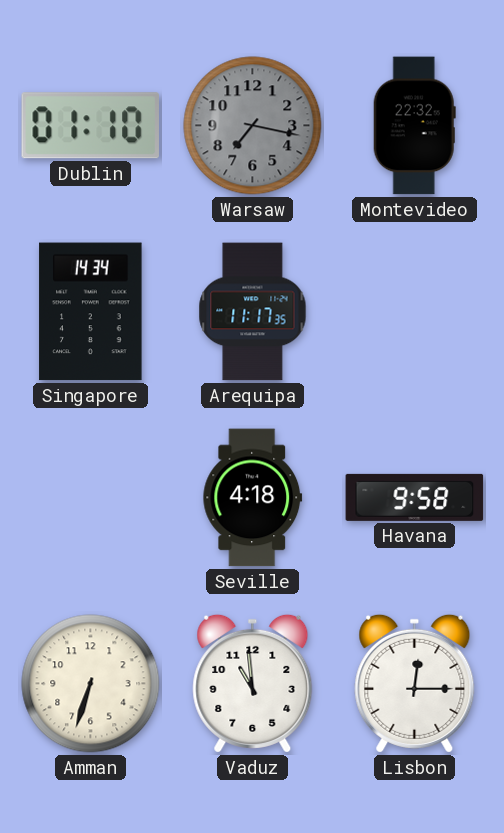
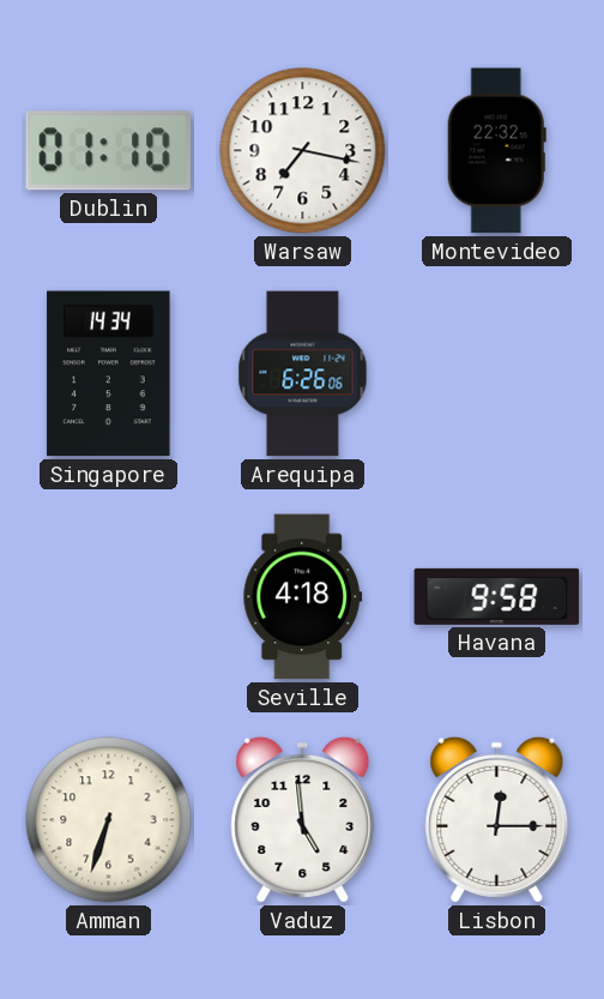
Warsaw dial: grey -> white
Arequipa: 11:17 -> 6:26
Vaduz: 10:59 -> 4:59
